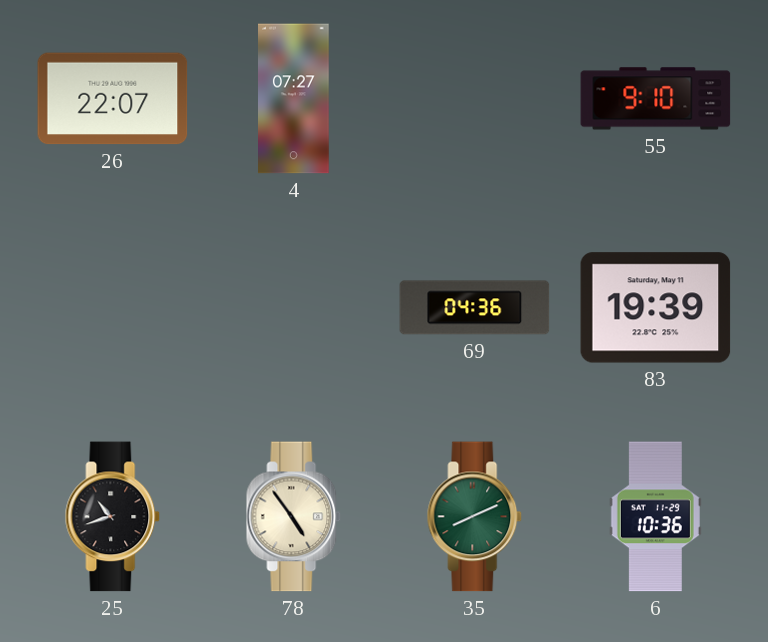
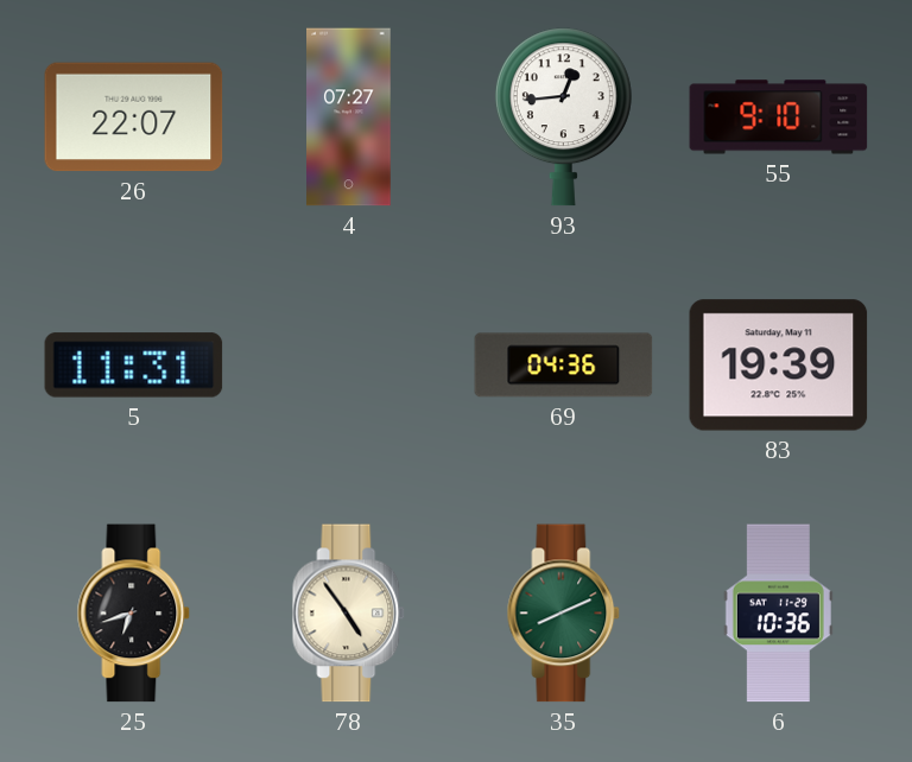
93: none -> 12:44
5: none -> 11:31
25: 10:42 -> 6:42
